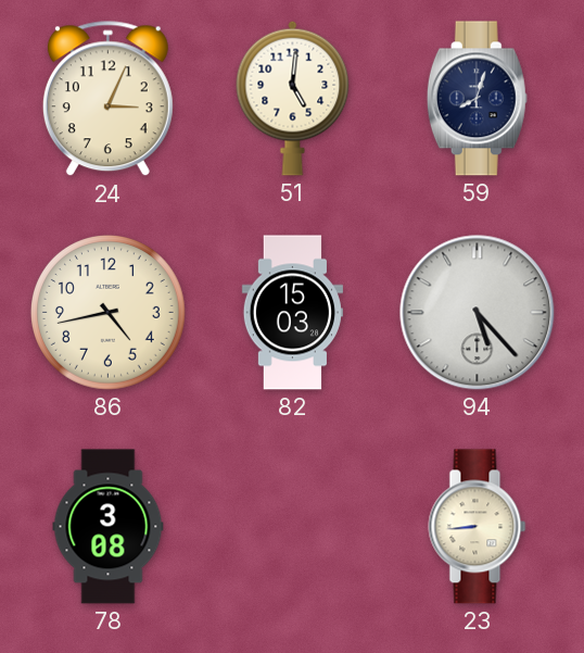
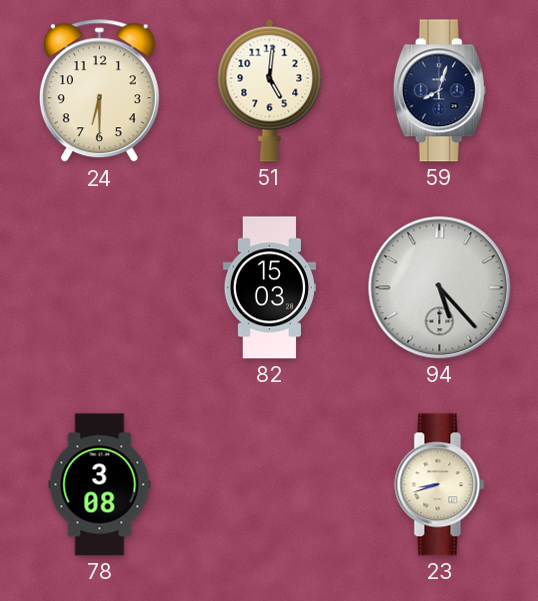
24: 3:04 -> 6:30
86: 4:43 -> none
23: 8:44 -> 8:42
